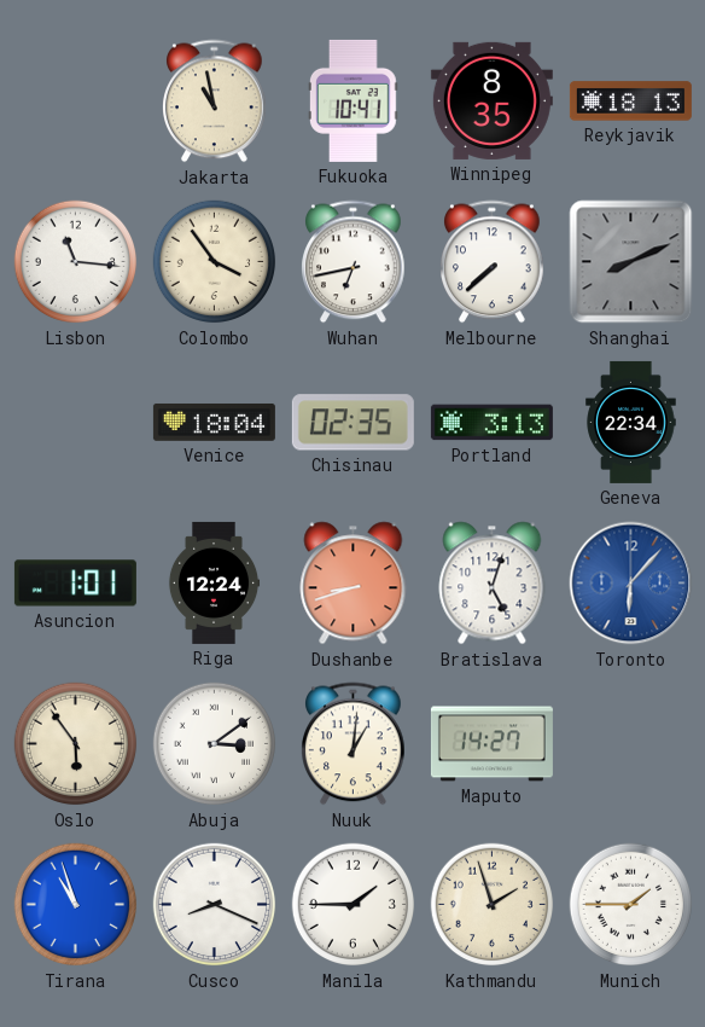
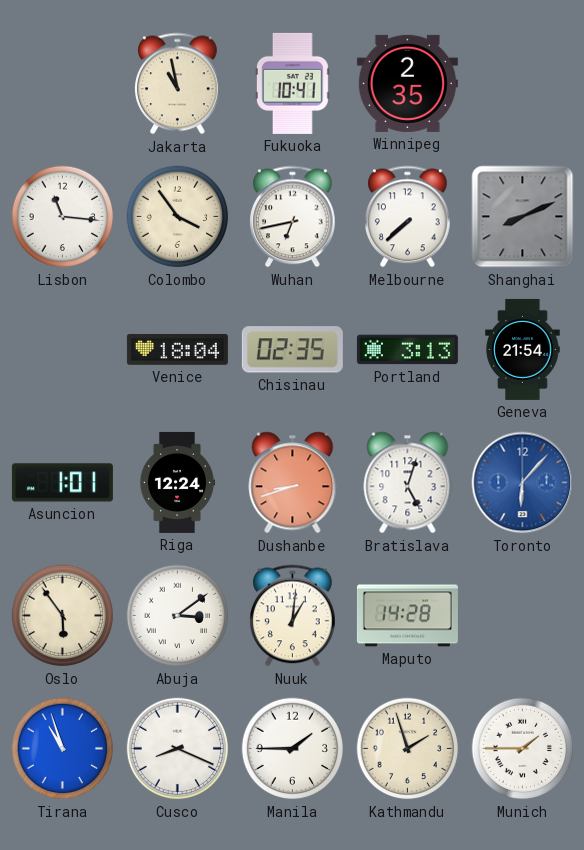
Winnipeg: 8:35 -> 2:35
Reykjavik: 18:13 -> none
Geneva: 22:34 -> 21:54
Maputo: 14:27 -> 14:28
